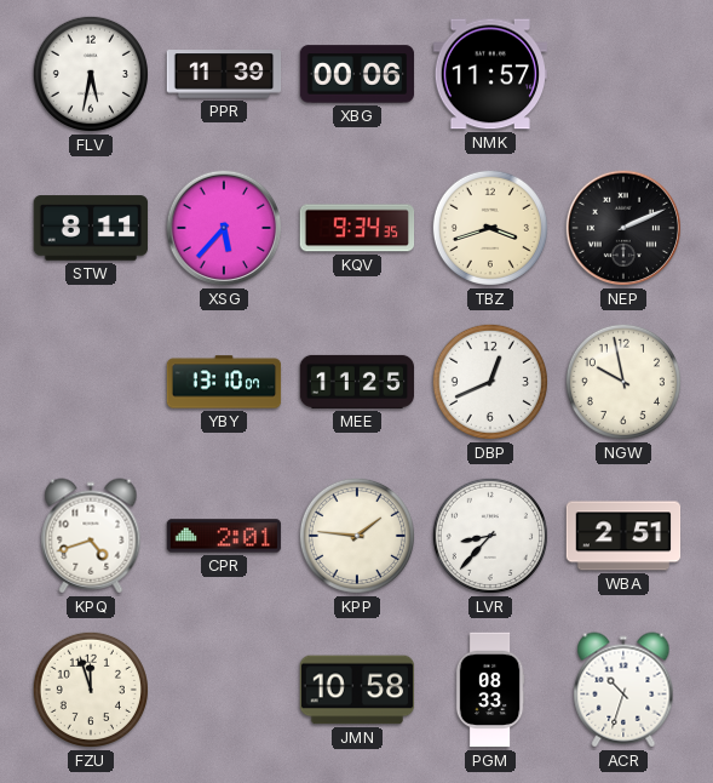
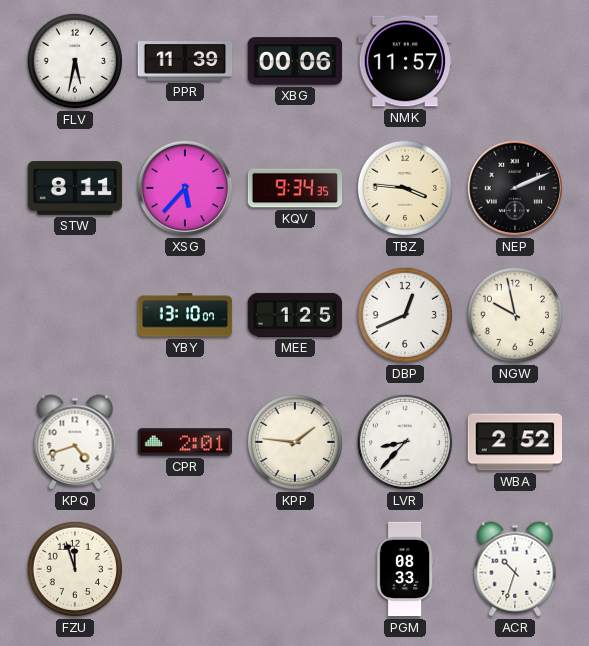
TBZ: 3:42 -> 3:46
MEE: 11:25 -> 1:25
WBA: 2:51 -> 2:52
JMN: 10:58 -> none
